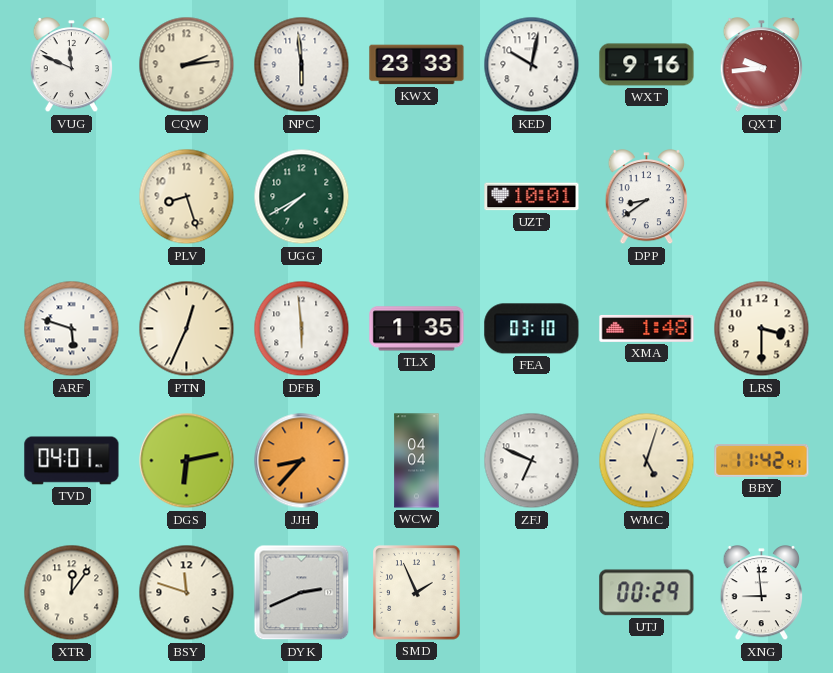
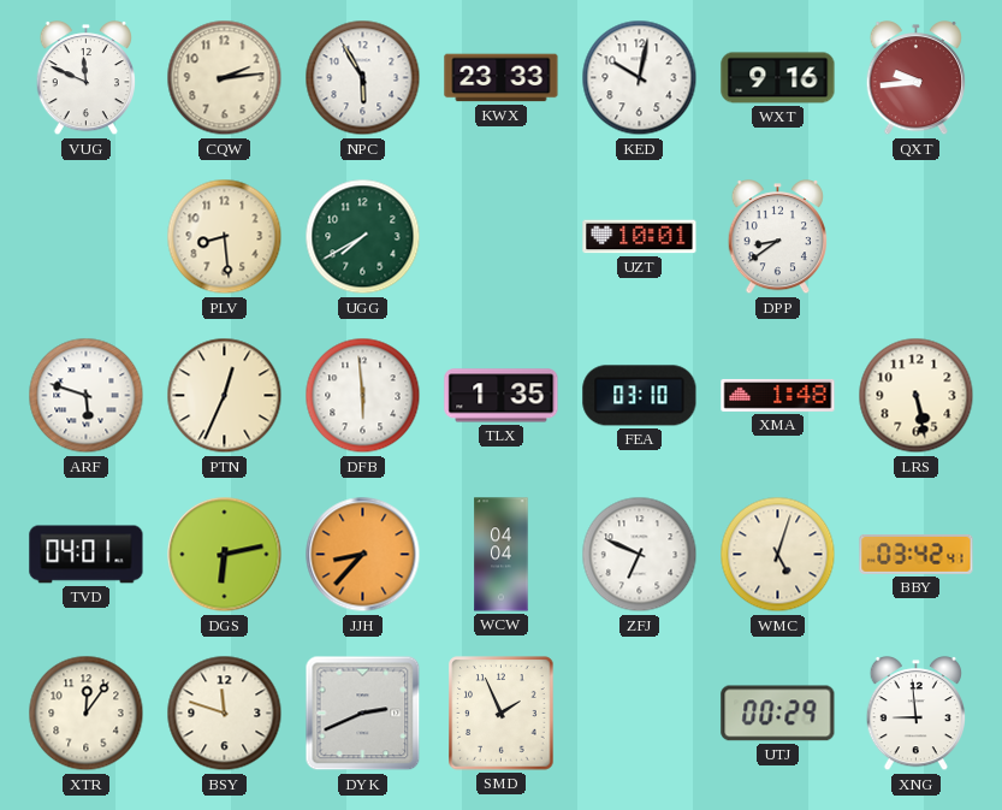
NPC: 5:59 -> 5:55
PLV: 8:27 -> 8:29
LRS: 3:30 -> 5:28
BBY: 11:42 -> 03:42
